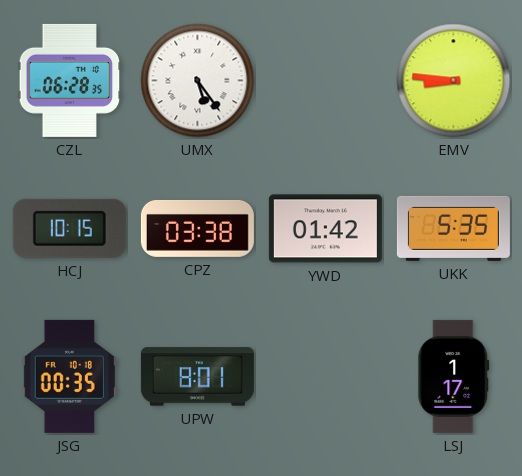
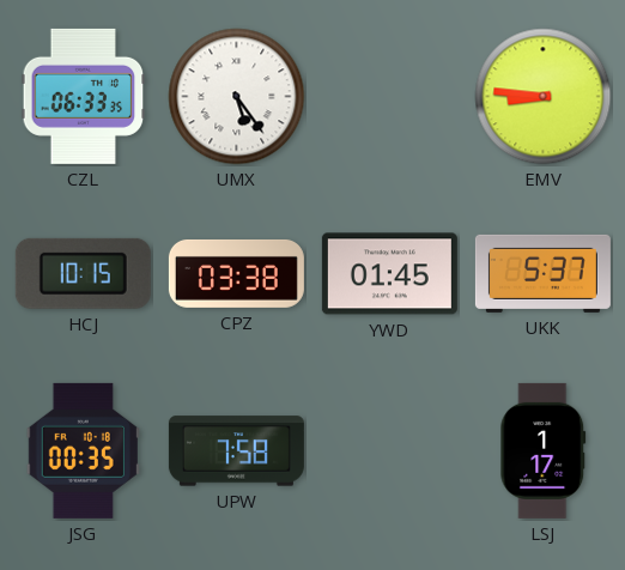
CZL: 06:28 -> 06:33
YWD: 01:42 -> 01:45
UKK: 5:35 -> 5:37
UPW: 8:01 -> 7:58
